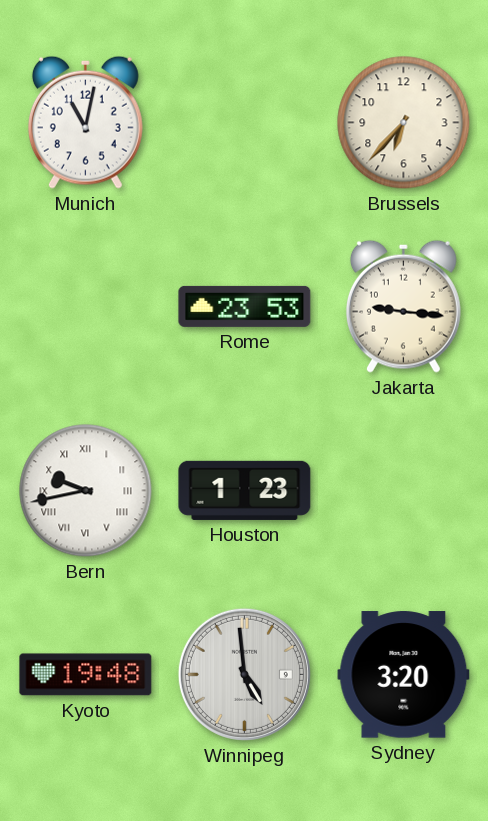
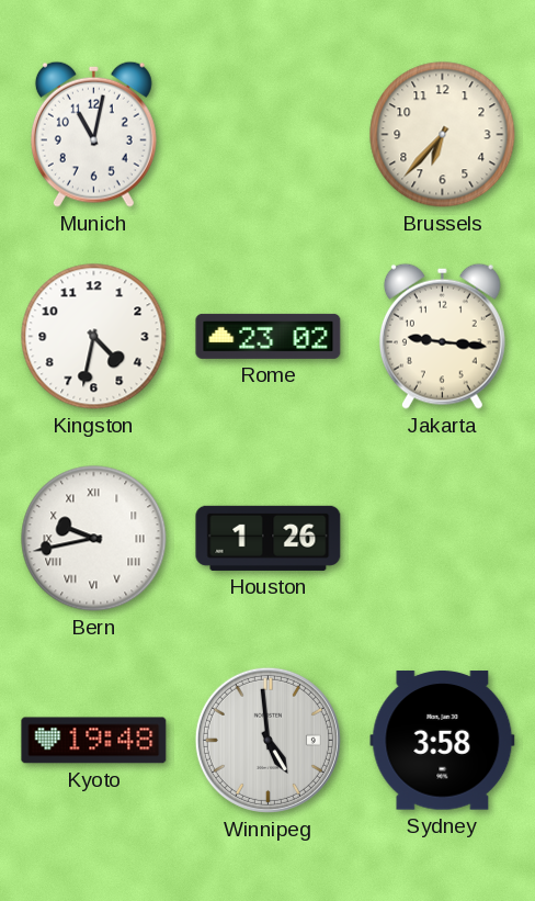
Kingston: none -> 4:32
Rome: 23:53 -> 23:02
Houston: 1:23 -> 1:26
Sydney: 3:20 -> 3:58
